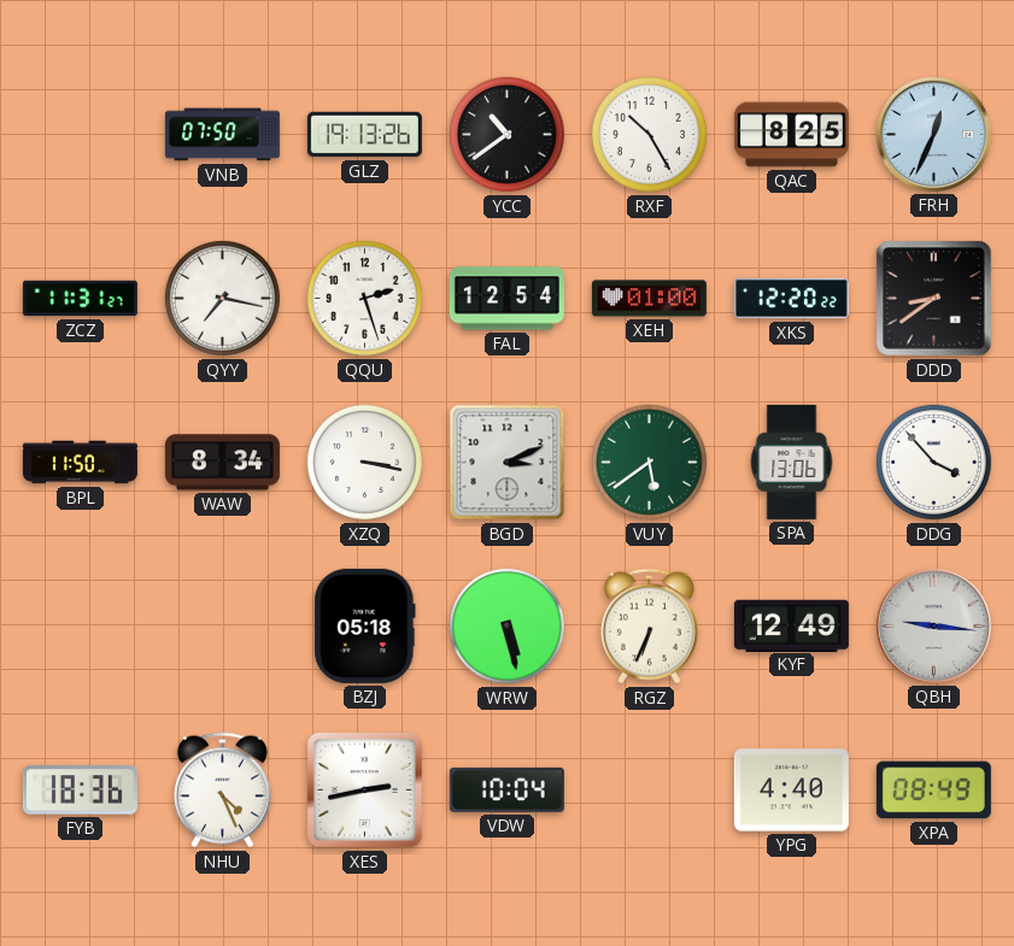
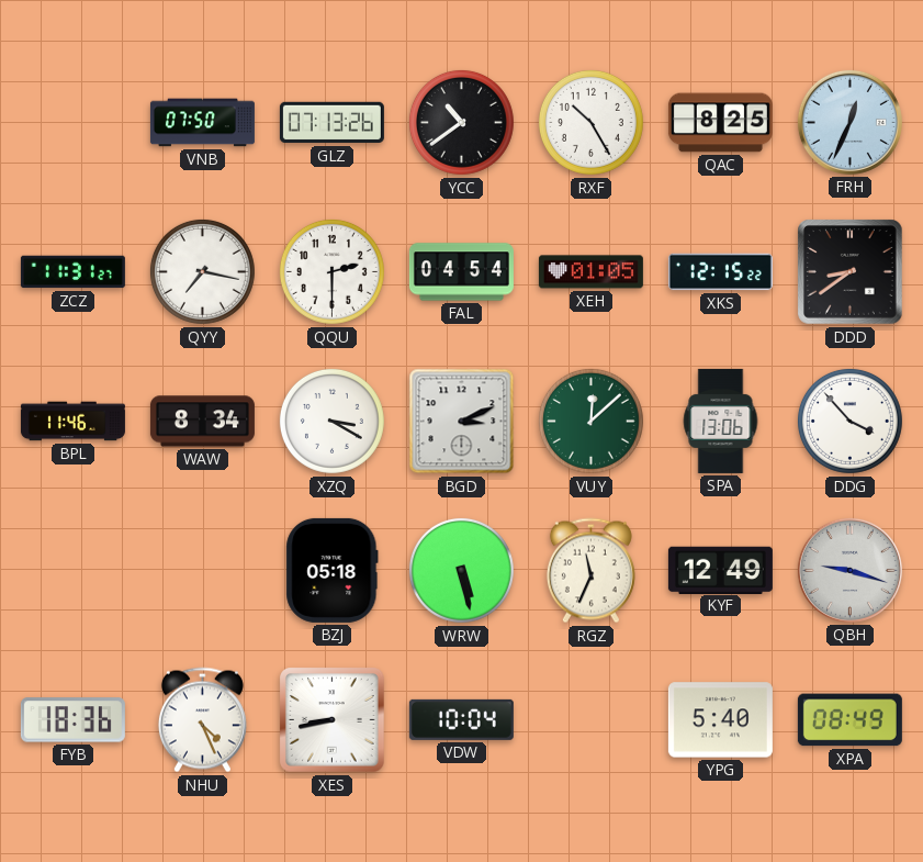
GLZ: 19:13 -> 07:13
QQU: 2:27 -> 2:30
FAL: 12:54 -> 04:54
XEH: 01:00 -> 01:05
XKS: 12:20 -> 12:15
BPL: 11:50 -> 11:46
XZQ: 3:17 -> 3:20
VUY: 5:39 -> 12:08
RGZ: 6:34 -> 11:34
QBH: 9:16 -> 9:18
XES: 2:43 -> 8:43
YPG: 4:40 -> 5:40
